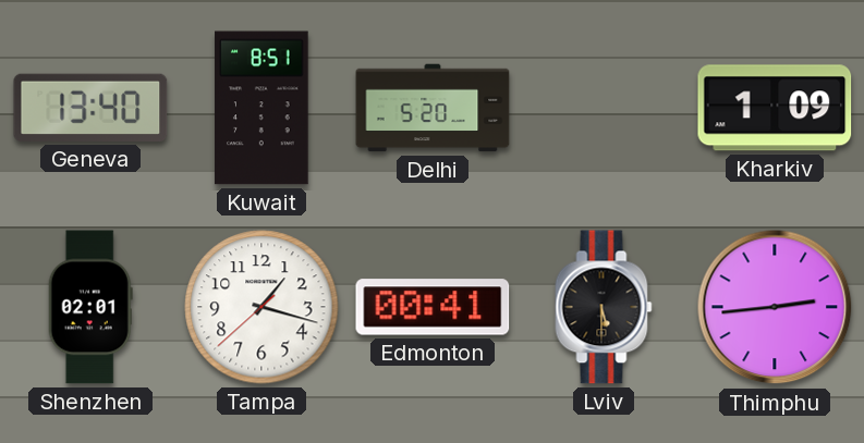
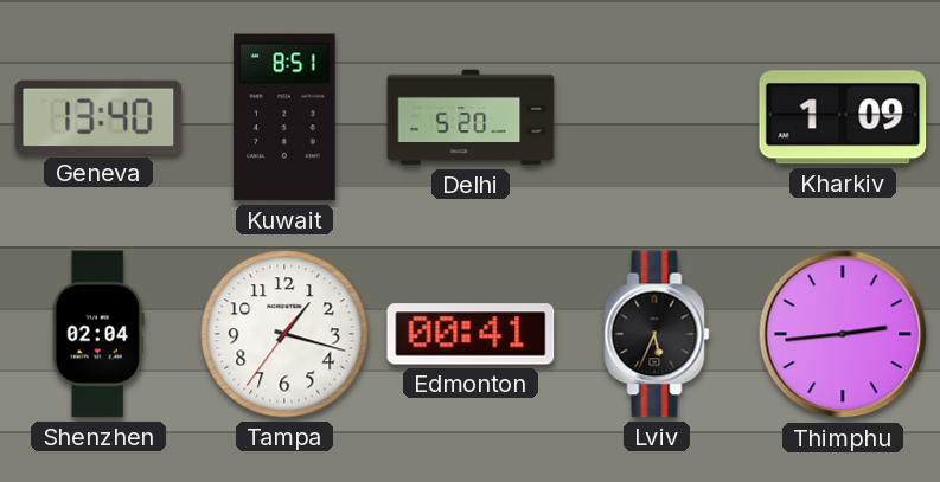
Shenzhen: 02:01 -> 02:04
Tampa: 1:17:38 -> 1:17:36
Lviv: 5:30 -> 5:34
